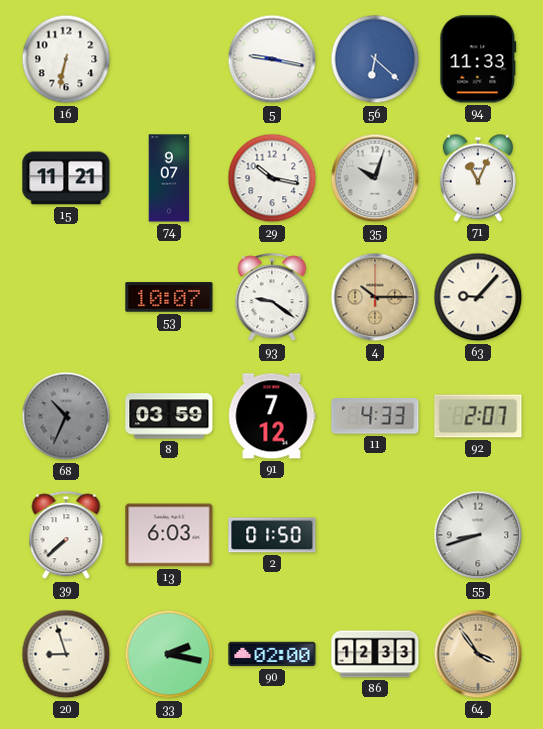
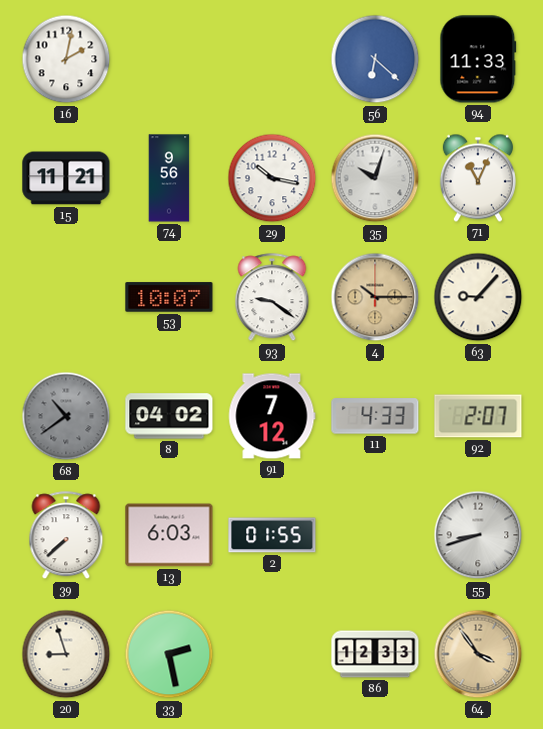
16: 6:32 -> 2:02
5: 9:17 -> none
74: 9:07 -> 9:56
68: 10:34 -> 10:39
8: 03:59 -> 04:02
2: 01:50 -> 01:55
33: 2:17 -> 2:28
90: 02:00 -> none
